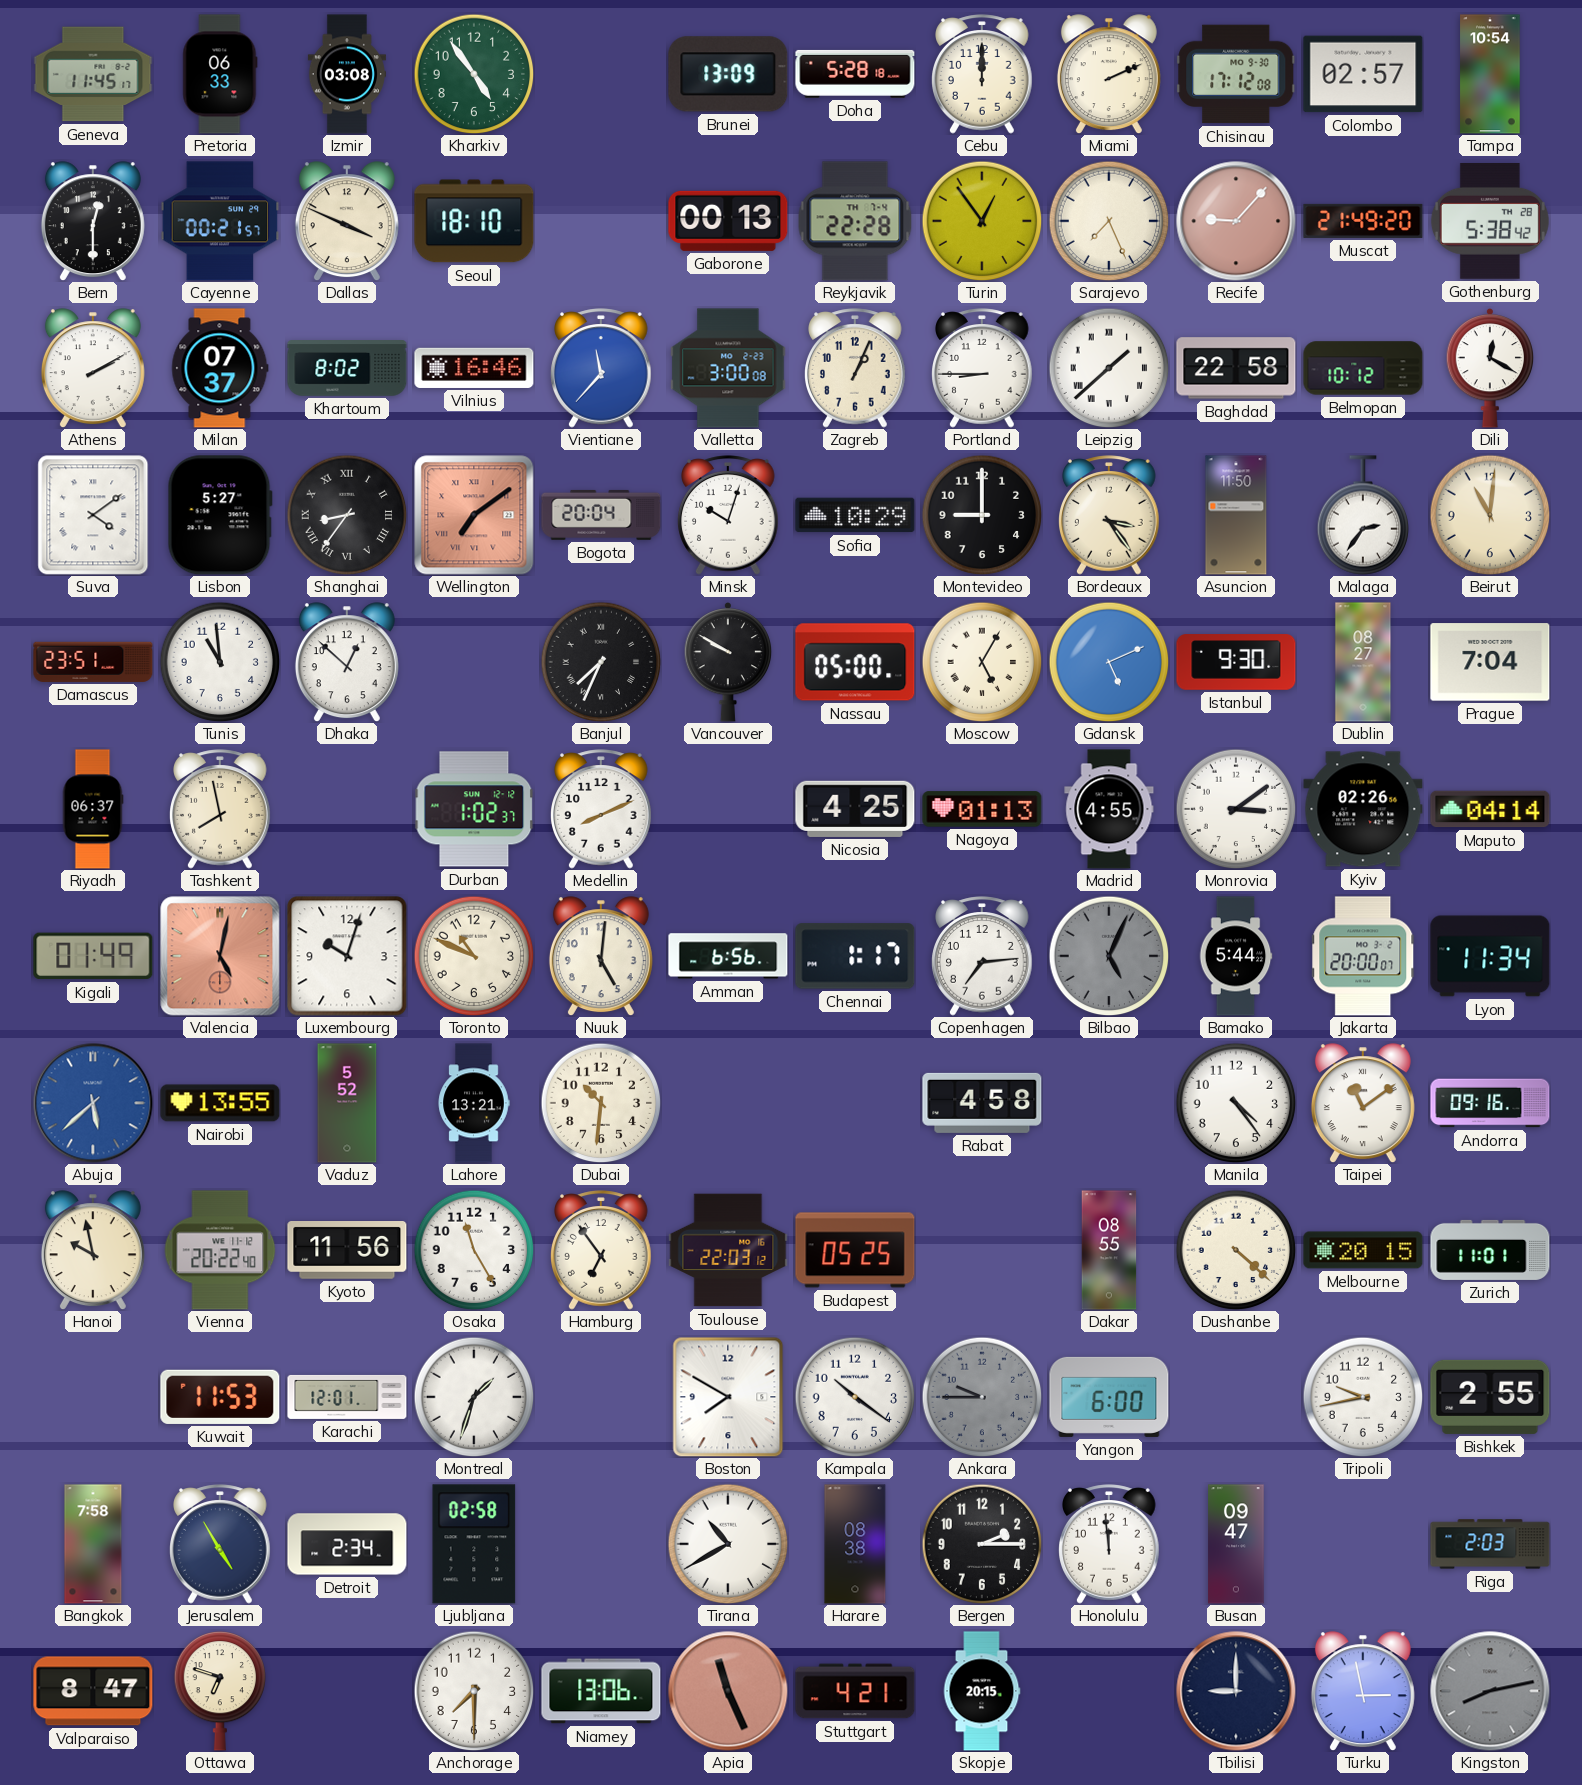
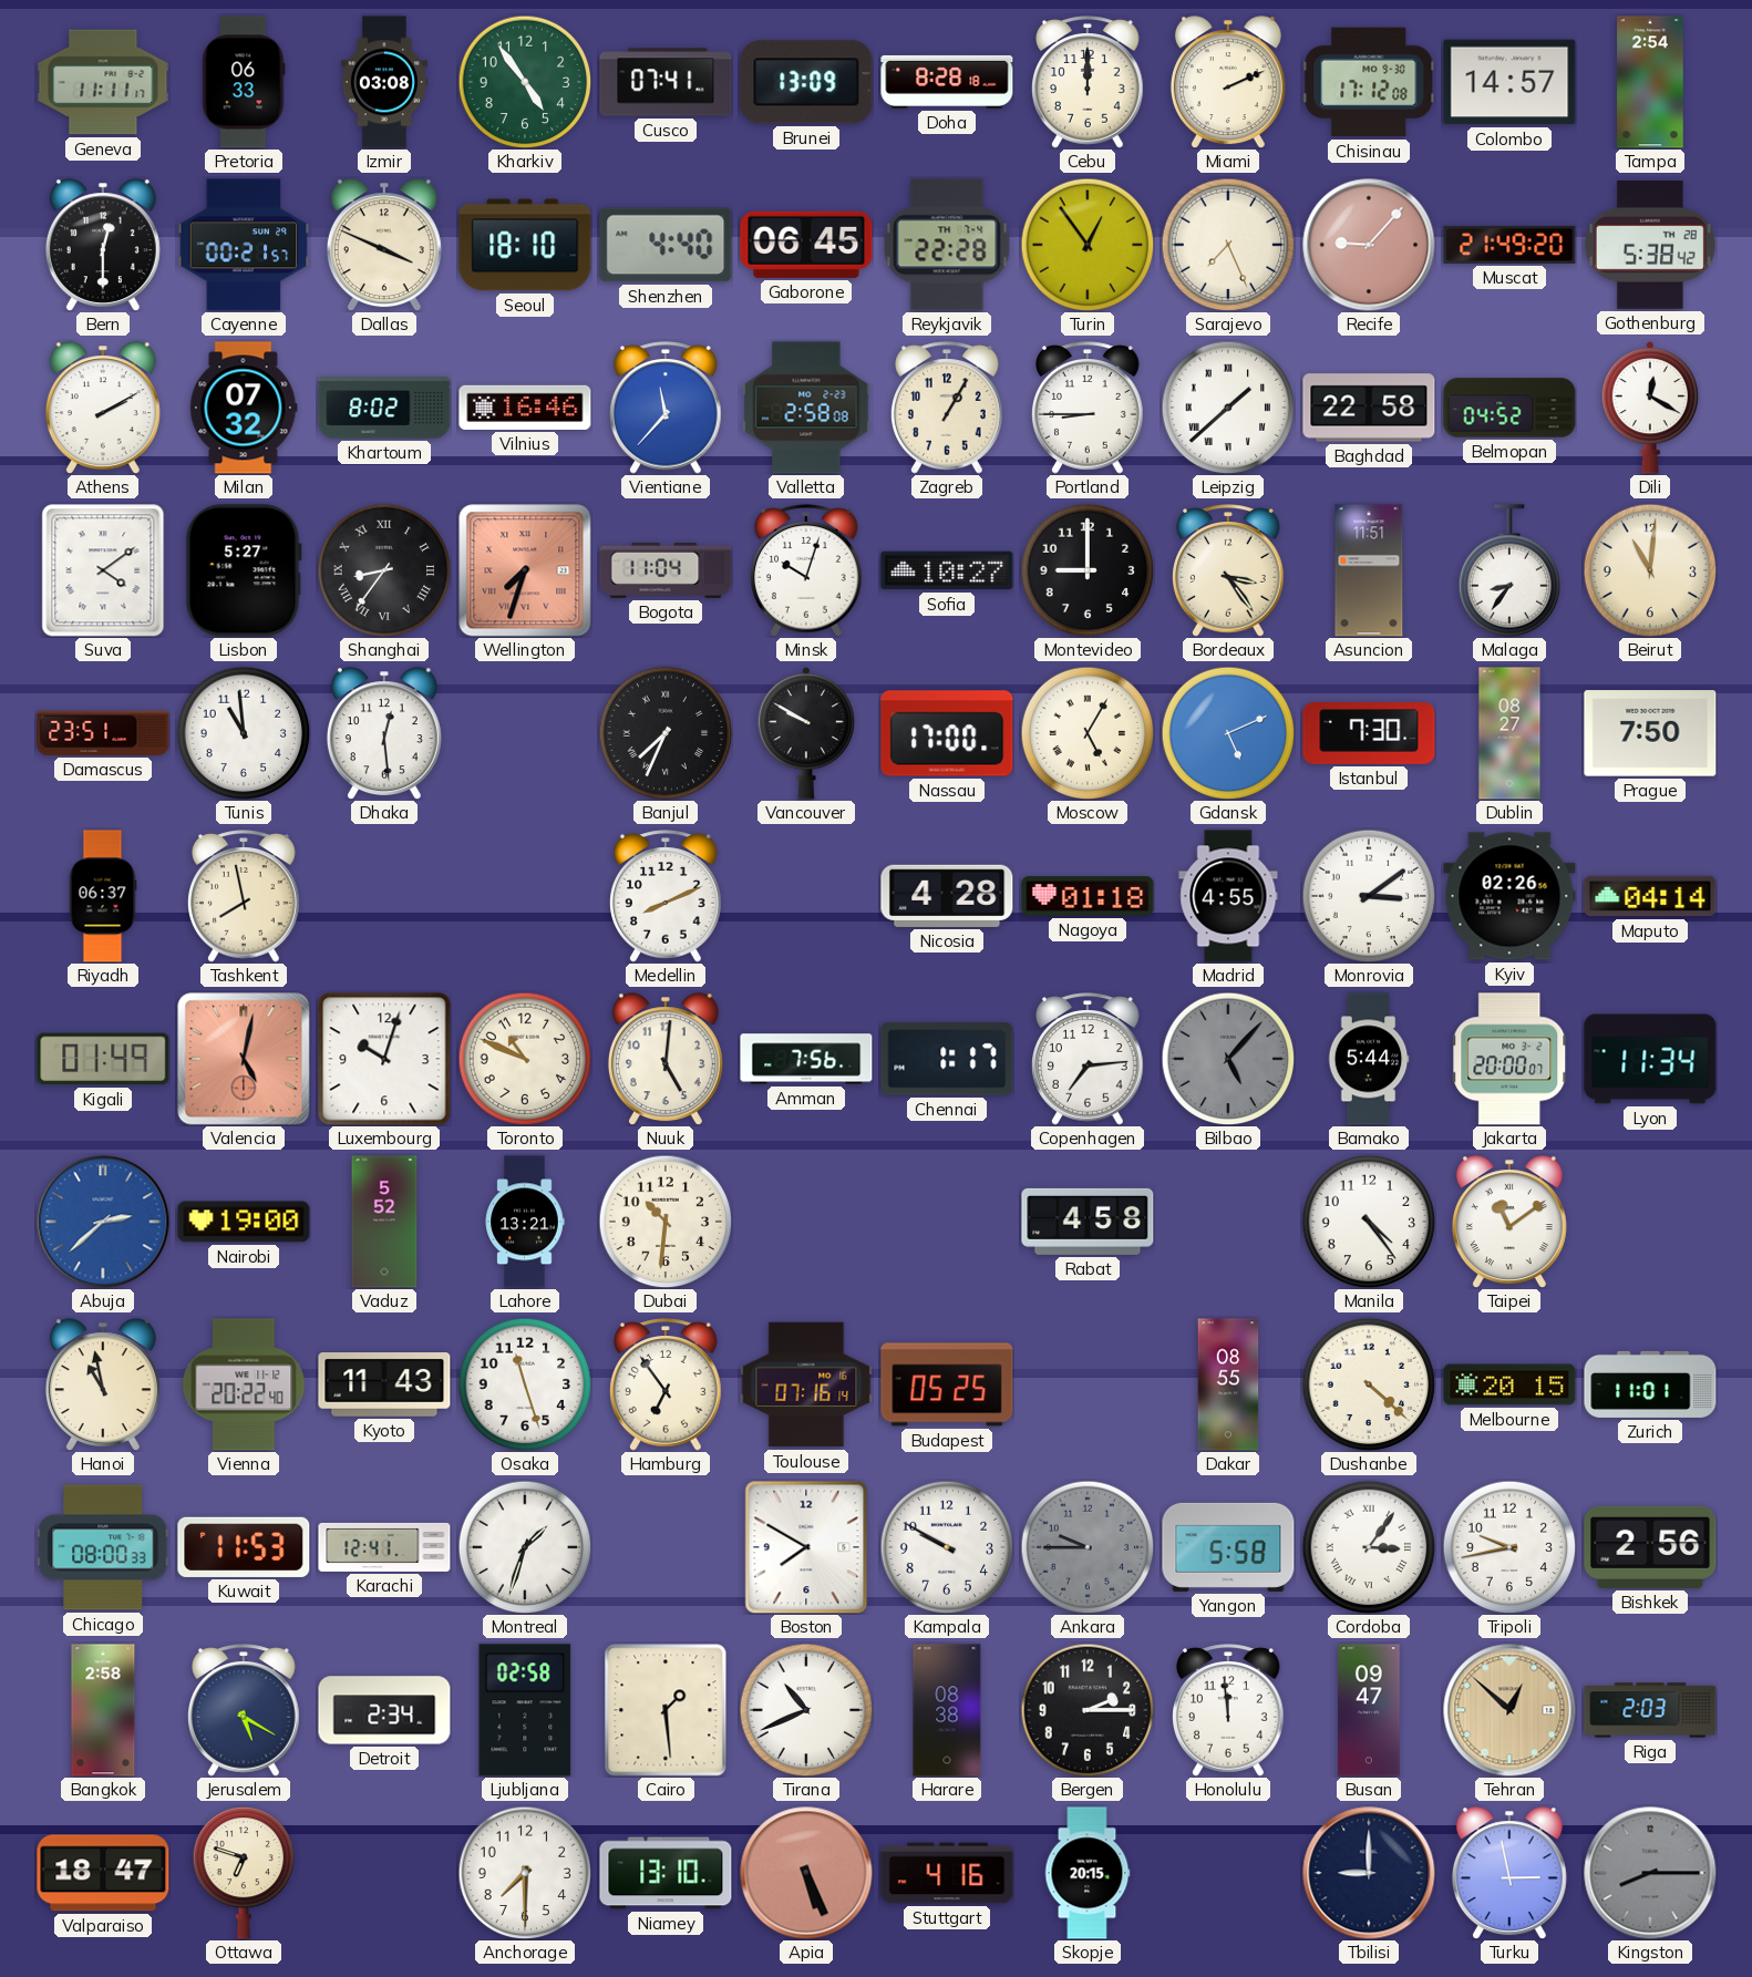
Geneva: 11:45 -> 11:11
Cusco: none -> 07:41
Doha: 5:28 -> 8:28
Colombo: 02:57 -> 14:57
Tampa: 10:54 -> 2:54
Shenzhen: none -> 4:40
Gaborone: 00:13 -> 06:45
Milan: 07:37 -> 07:32
Valletta: 3:00 -> 2:58
Zagreb: 1:04 -> 1:05
Belmopan: 10:12 -> 04:52
Wellington: 7:09 -> 7:33
Bogota: 20:04 -> 11:04
Sofia: 10:29 -> 10:27
Asuncion: 11:50 -> 11:51
Malaga: 2:36 -> 8:36
Dhaka: 12:52 -> 12:29
Nassau: 05:00 -> 17:00
Istanbul: 9:30 -> 7:30
Prague: 7:04 -> 7:50
Durban: 1:02 -> none
Nicosia: 4:25 -> 4:28
Nagoya: 01:13 -> 01:18
Amman: 6:56 -> 7:56
Bilbao: 5:04 -> 5:07
Abuja: 5:38 -> 2:38
Nairobi: 13:55 -> 19:00
Andorra: 09:16 -> none
Hanoi: 9:58 -> 10:58
Kyoto: 11:56 -> 11:43
Osaka: 11:25 -> 11:27
Toulouse: 22:03 -> 07:16
Chicago: none -> 08:00
Karachi: 12:01 -> 12:41
Kampala: 10:21 -> 9:50
Yangon: 6:00 -> 5:58
Cordoba: none -> 3:06
Bishkek: 2:55 -> 2:56
Bangkok: 7:58 -> 2:58
Jerusalem: 4:55 -> 5:20
Cairo: none -> 1:29
Tirana: 10:40 -> 10:41
Tehran: none -> 12:52
Valparaiso: 8:47 -> 18:47
Niamey: 13:06 -> 13:10
Apia: 11:26 -> 5:26
Stuttgart: 4:21 -> 4:16
Kingston: 8:13 -> 8:15
